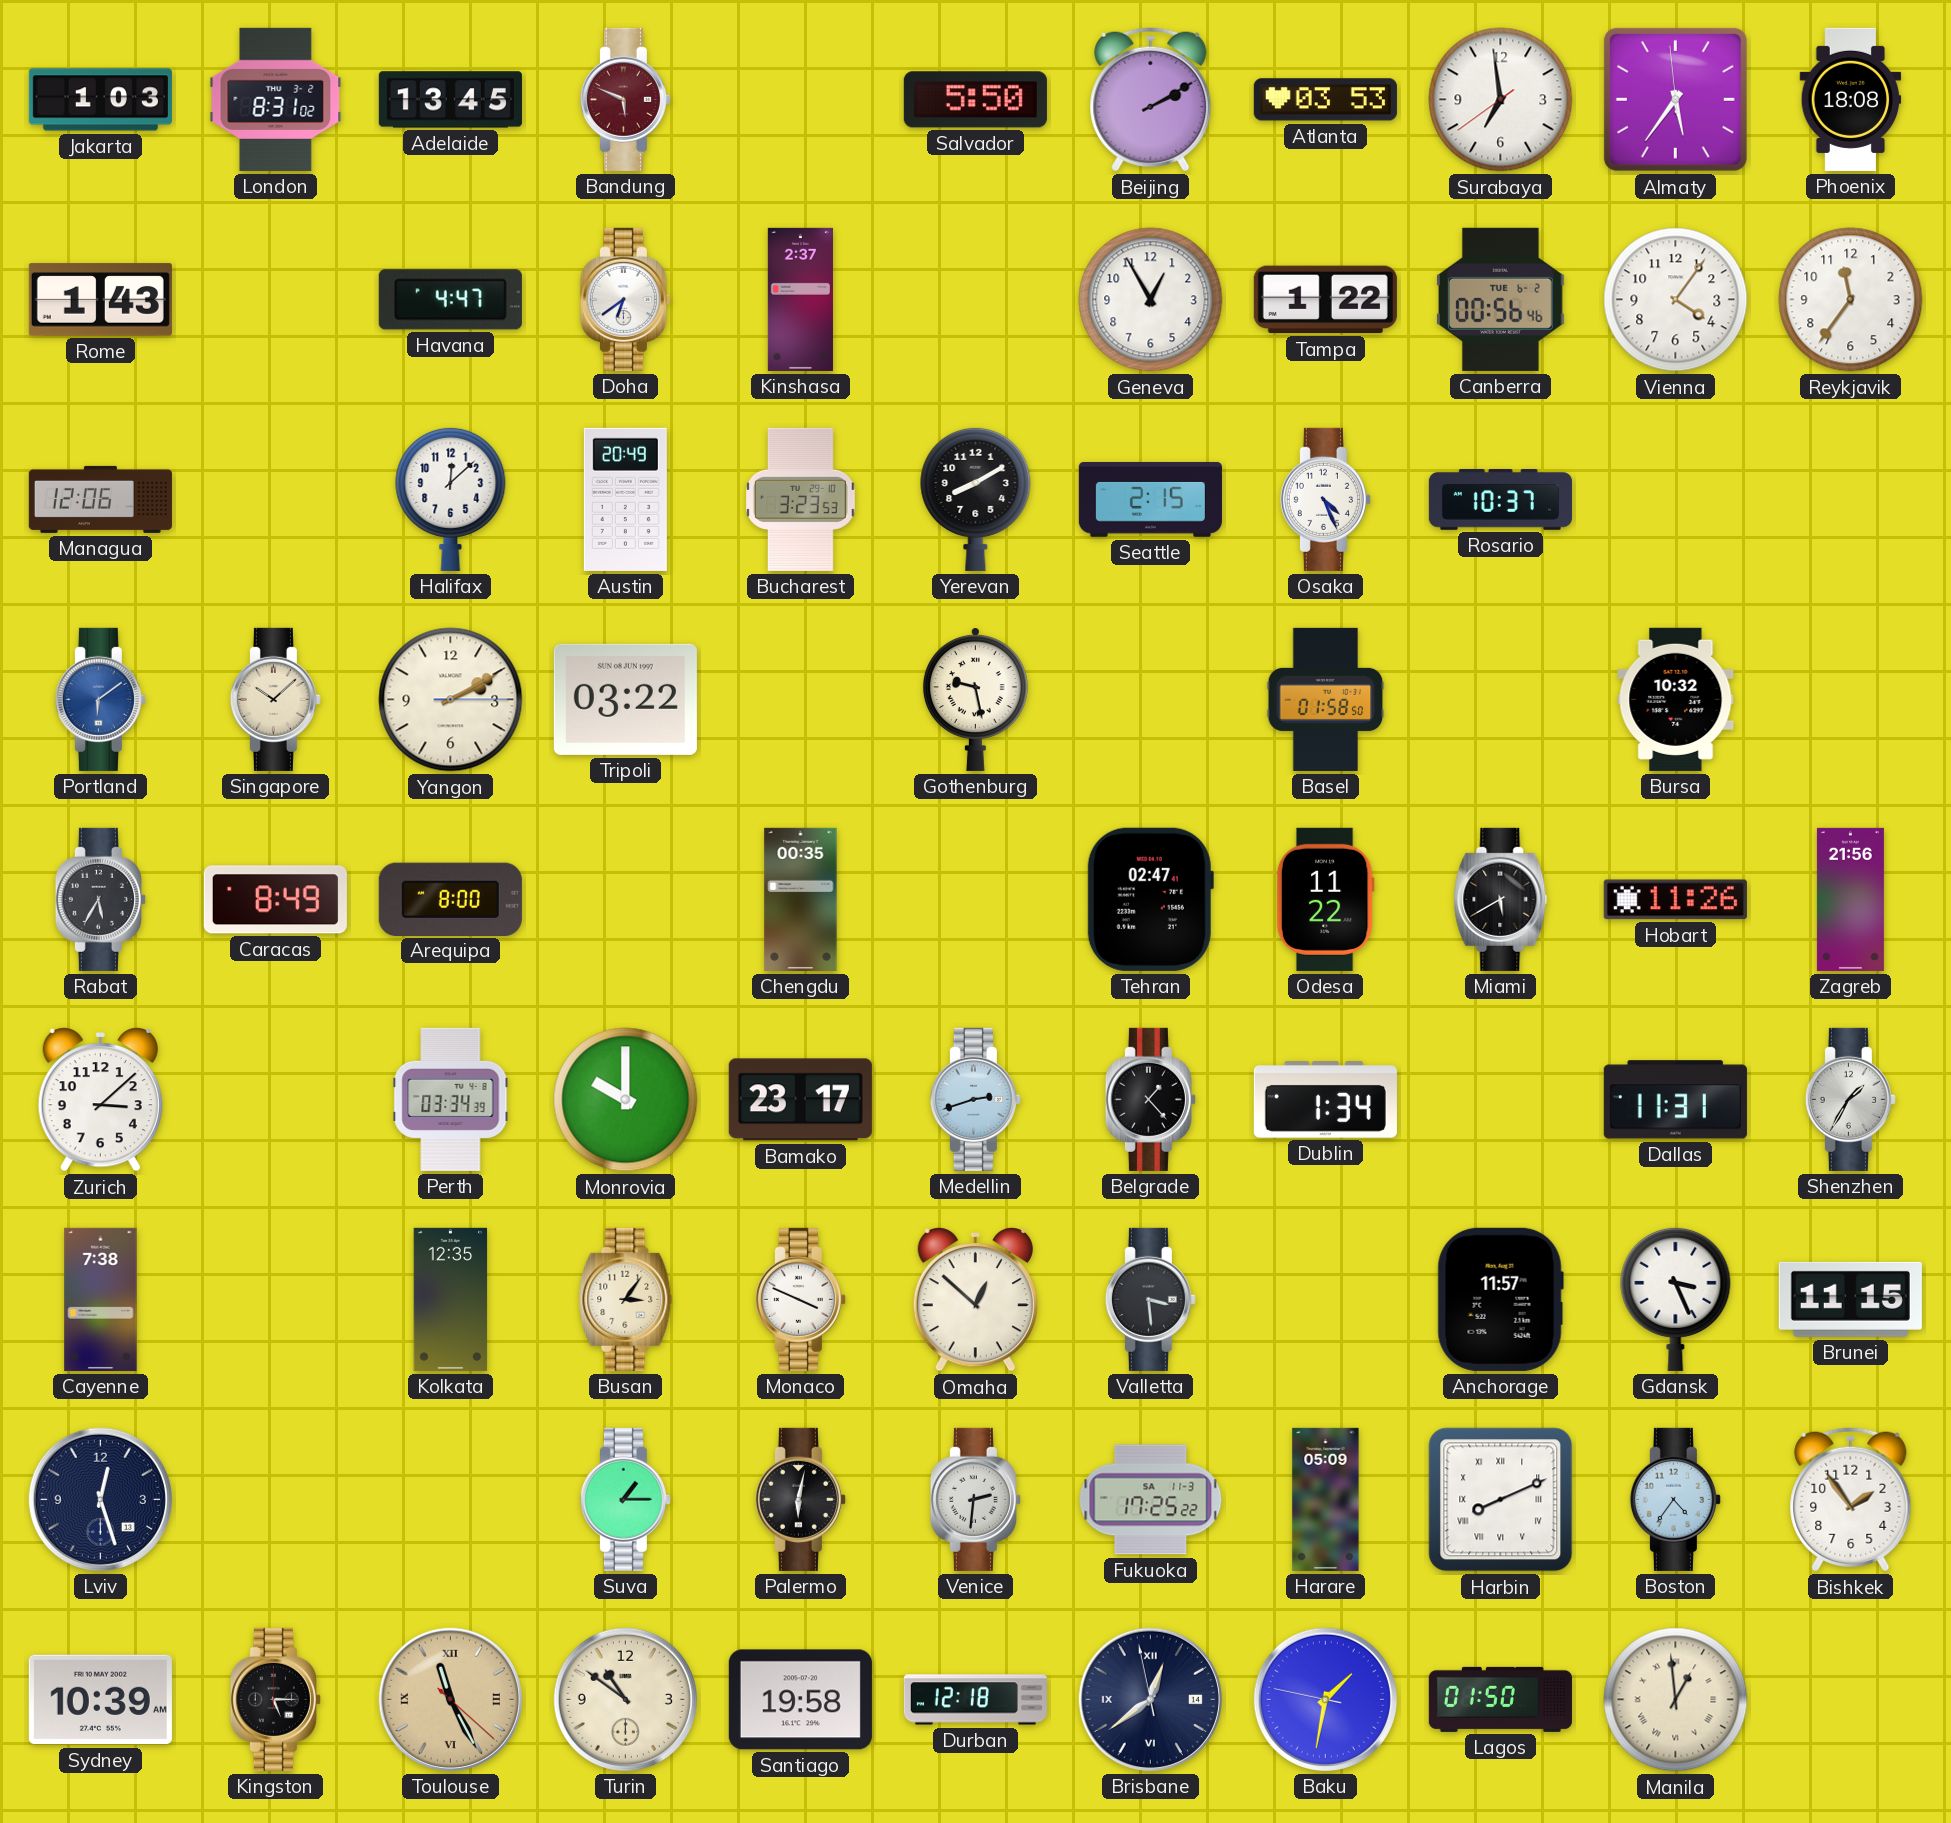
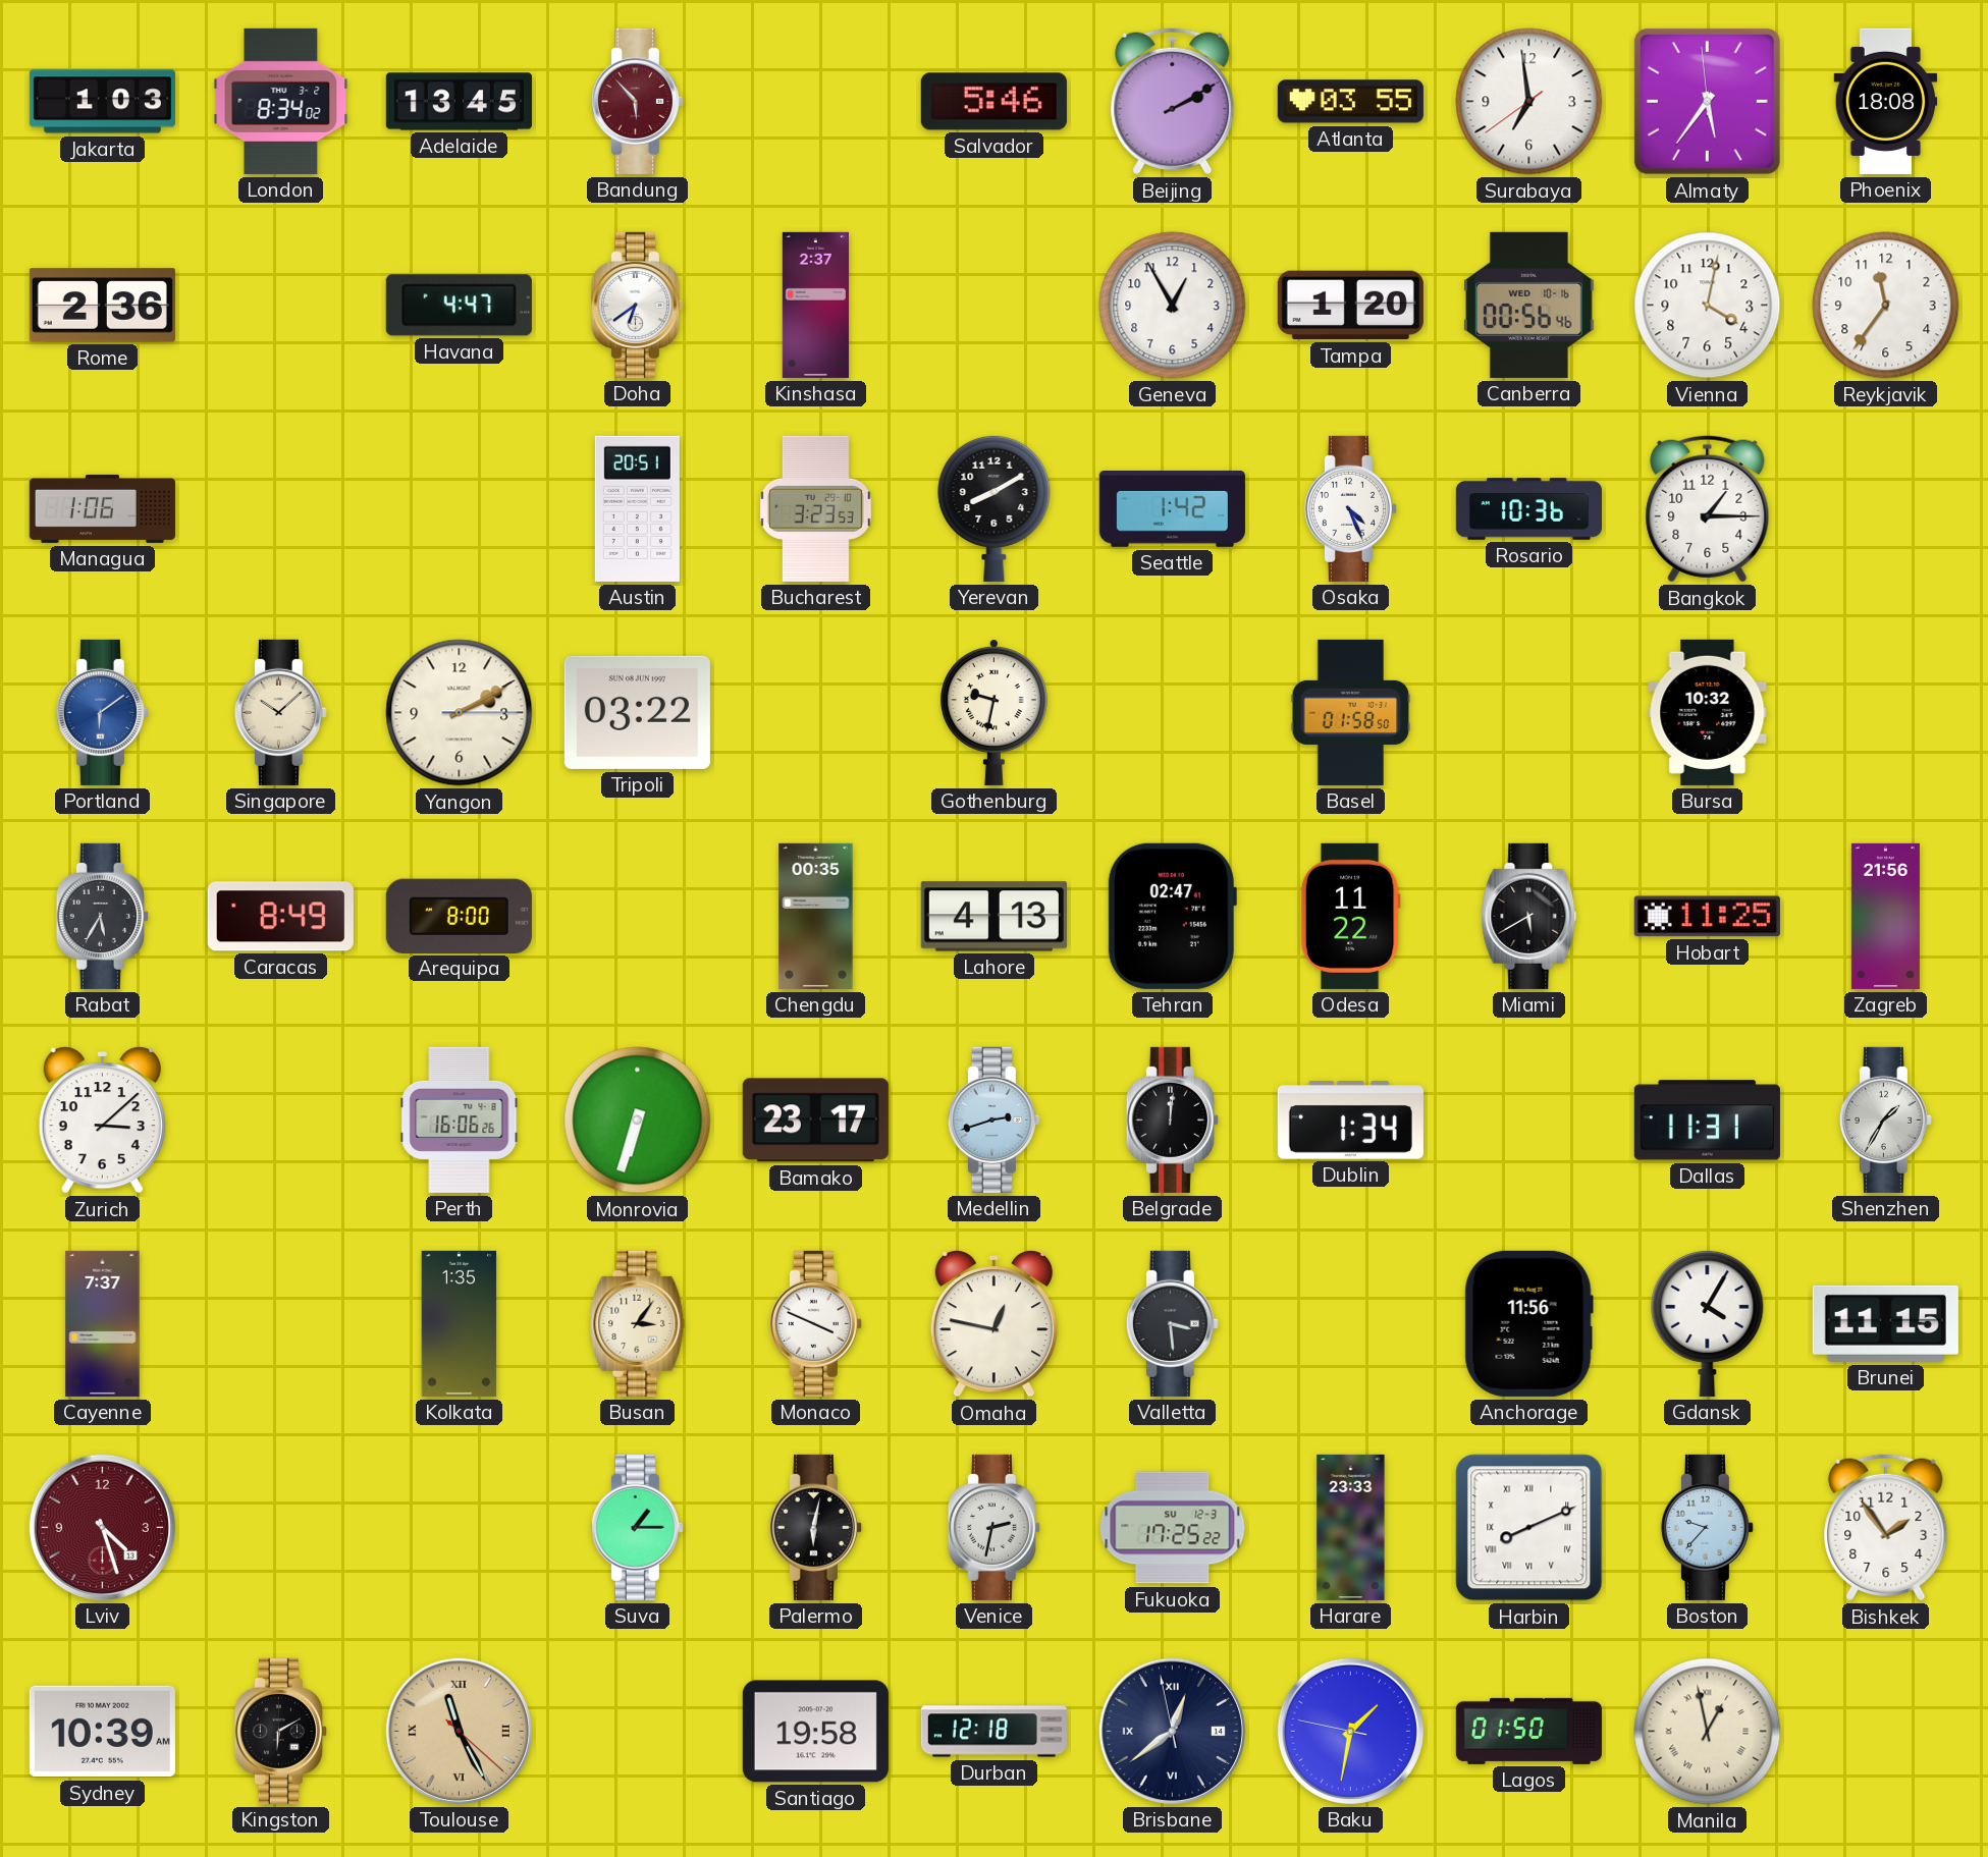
London: 8:31 -> 8:34
Bandung: 5:49 -> 5:53
Salvador: 5:50 -> 5:46
Atlanta: 03:53 -> 03:55
Rome: 1:43 -> 2:36
Tampa: 1:22 -> 1:20
Canberra date: TUE 6-2 -> WED 10-16
Vienna: 4:06 -> 4:02
Managua: 12:06 -> 1:06
Halifax: 12:08 -> none
Austin: 20:49 -> 20:51
Seattle: 2:15 -> 1:42
Rosario: 10:37 -> 10:36
Bangkok: none -> 1:15
Gothenburg: 9:28 -> 9:32
Lahore: none -> 4:13
Hobart: 11:26 -> 11:25
Perth: 03:34 -> 16:06
Monrovia: 10:00 -> 6:33
Belgrade: 1:23 -> 12:01
Cayenne: 7:38 -> 7:37
Kolkata: 12:35 -> 1:35
Omaha: 12:52 -> 12:47
Anchorage: 11:57 -> 11:56
Gdansk: 3:26 -> 4:05
Lviv: 12:27 -> 4:27
Lviv dial: navy -> burgundy
Venice: 2:31 -> 2:32
Fukuoka date: SA 11-3 -> SU 12-3
Harare: 05:09 -> 23:33
Boston: 4:36 -> 9:37
Kingston: 5:15 -> 6:10
Turin: 10:51 -> none
Manila: 12:59 -> 12:58
